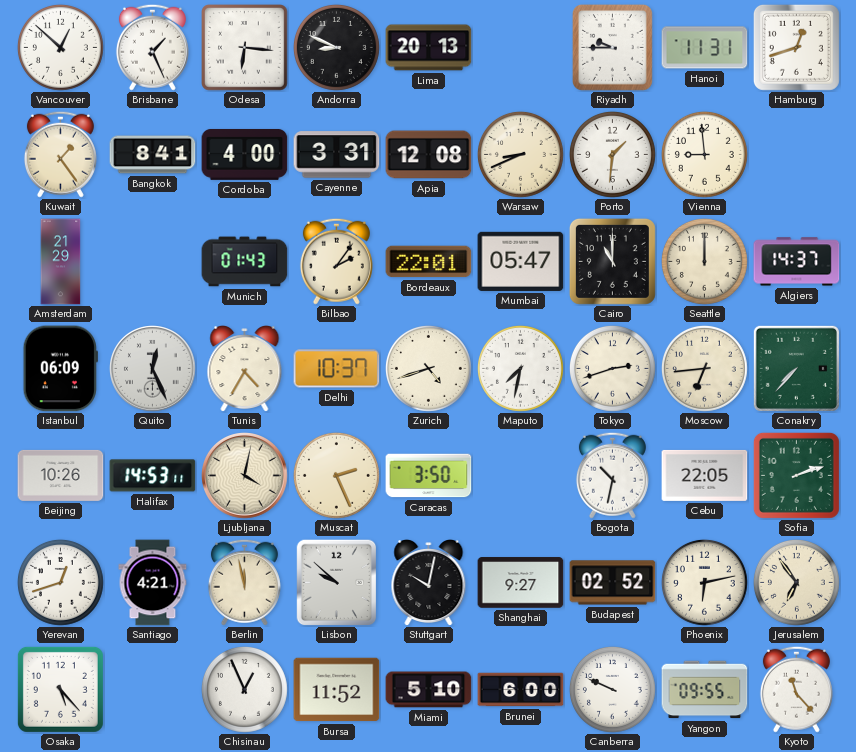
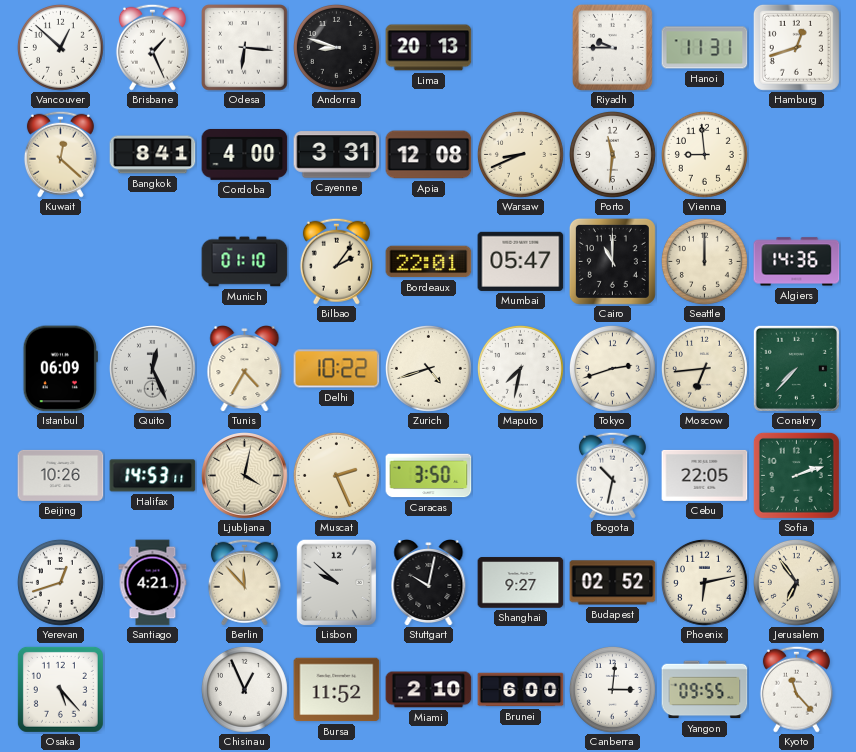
Andorra: 8:49 -> 8:48
Kuwait: 1:24 -> 12:22
Porto: 1:31 -> 11:31
Amsterdam: 21:29 -> none
Munich: 01:43 -> 01:10
Algiers: 14:37 -> 14:36
Delhi: 10:37 -> 10:22
Berlin: 11:58 -> 11:53
Miami: 5:10 -> 2:10
Canberra: 9:49 -> 3:01
